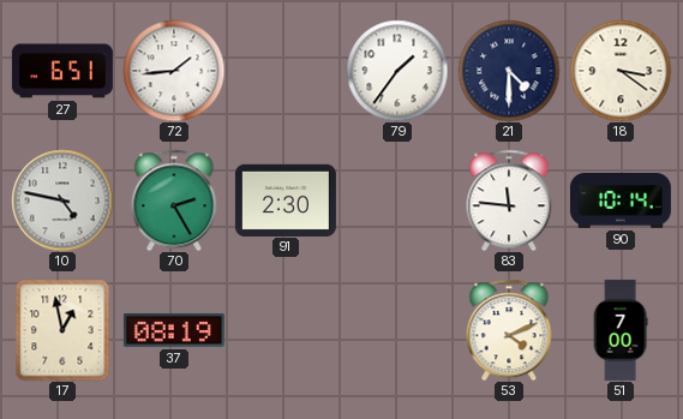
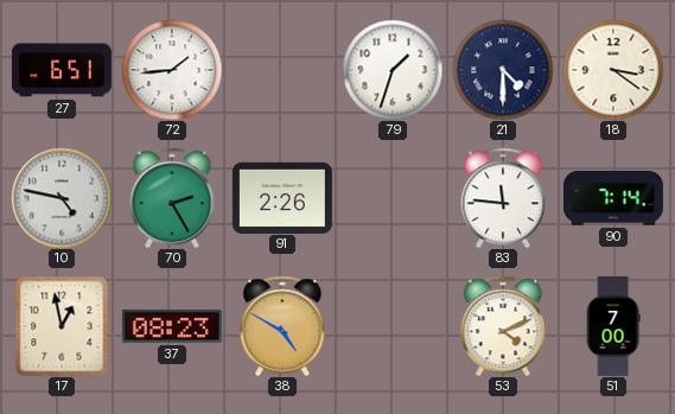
79: 1:36 -> 1:33
91: 2:30 -> 2:26
90: 10:14 -> 7:14
37: 08:19 -> 08:23
38: none -> 4:50
